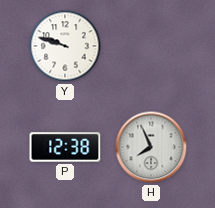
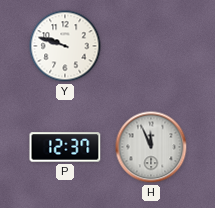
P: 12:38 -> 12:37
H: 7:56 -> 11:56
